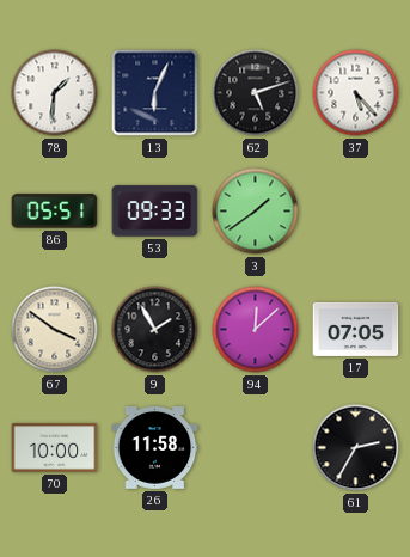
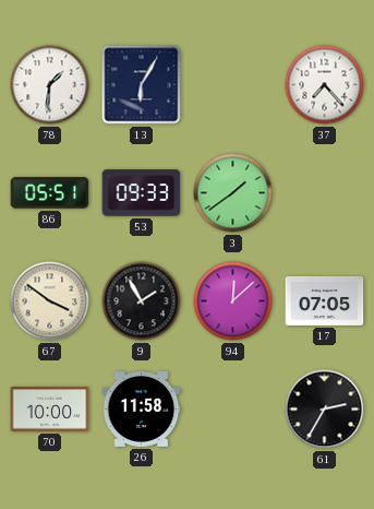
13: 6:04 -> 6:05
62: 5:12 -> none
37: 5:23 -> 7:23
